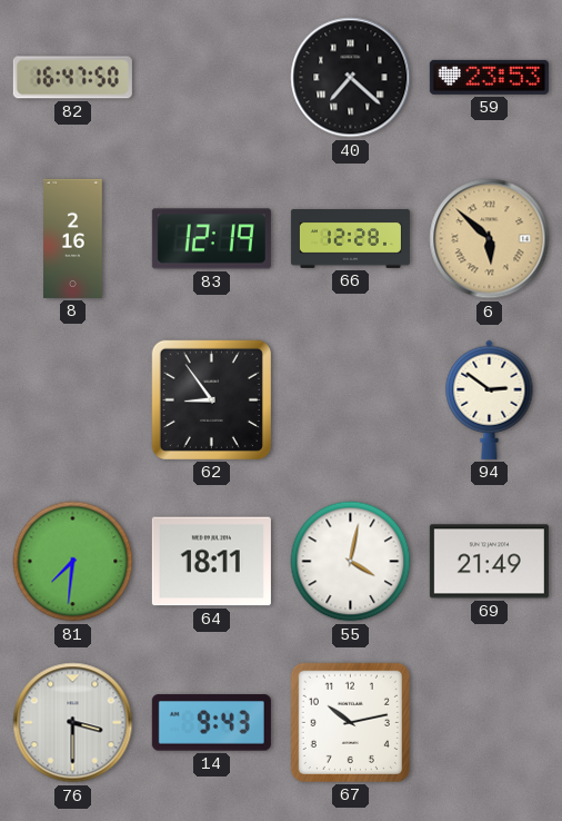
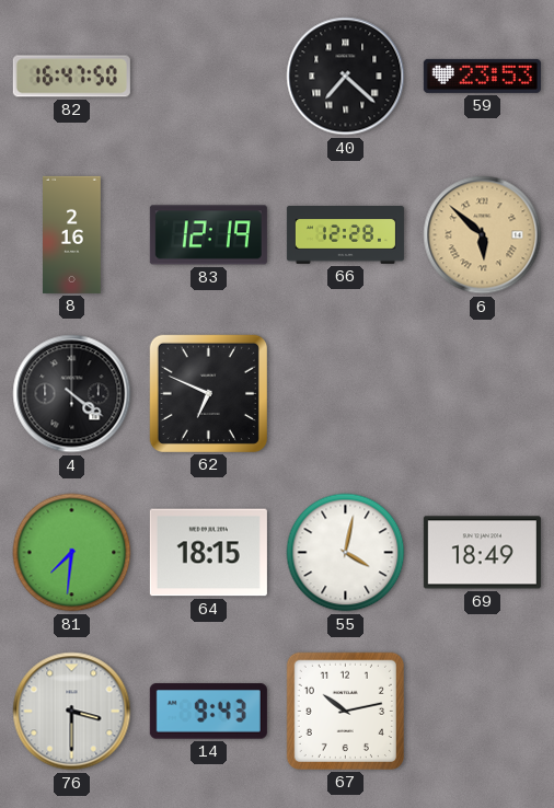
4: none -> 4:21
62: 8:54 -> 6:49
94: 2:51 -> none
64: 18:11 -> 18:15
69: 21:49 -> 18:49
